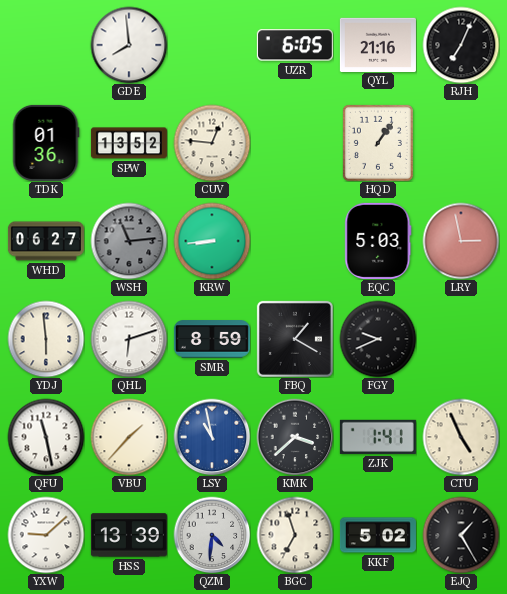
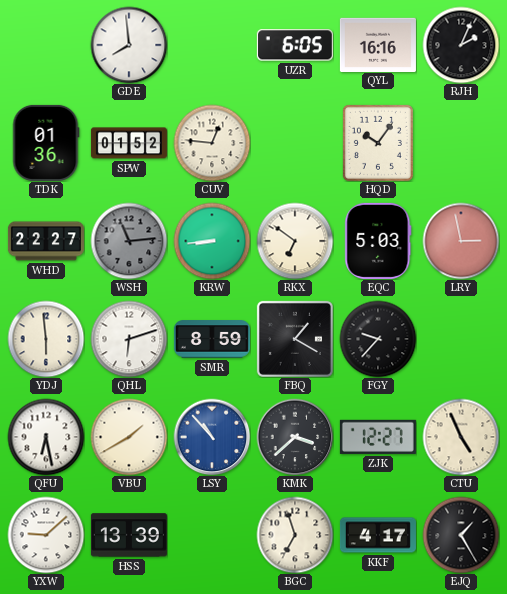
QYL: 21:16 -> 16:16
RJH: 7:04 -> 2:04
SPW: 13:52 -> 01:52
HQD: 1:06 -> 10:06
WHD: 06:27 -> 22:27
RKX: none -> 6:51
FGY: 9:41 -> 9:37
QFU: 11:28 -> 6:28
VBU: 1:37 -> 1:40
LSY: 10:58 -> 10:53
ZJK: 1:41 -> 12:27
QZM: 4:31 -> none
KKF: 5:02 -> 4:17
